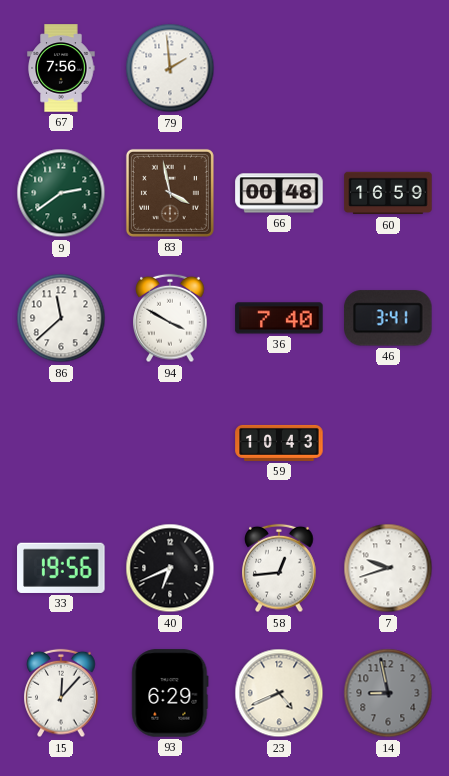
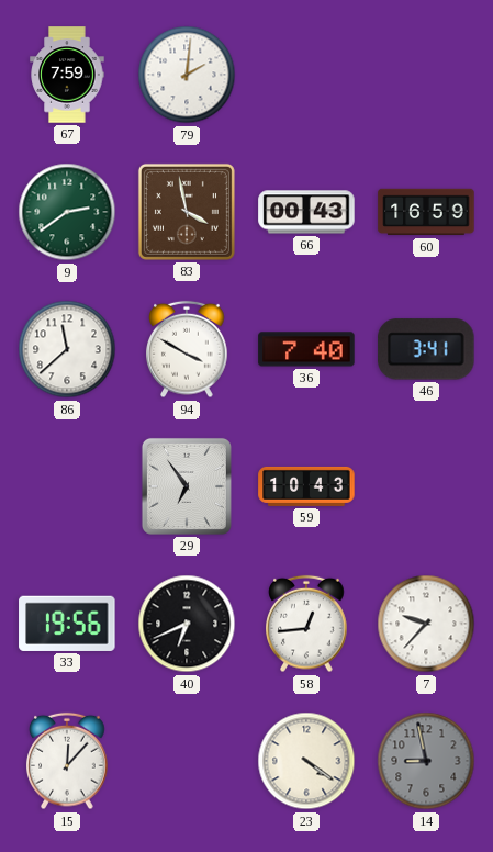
67: 7:56 -> 7:59
79: 1:59 -> 2:01
66: 00:48 -> 00:43
29: none -> 6:54
7: 9:42 -> 9:37
93: 6:29 -> none
23: 4:41 -> 4:21
